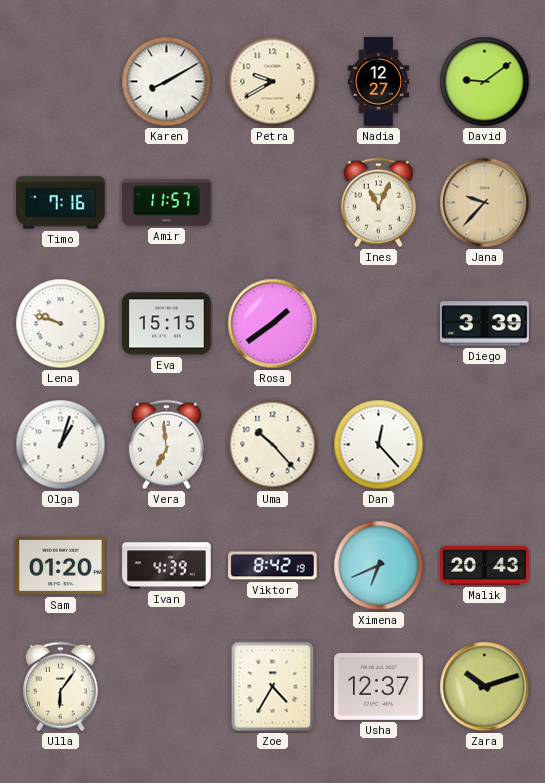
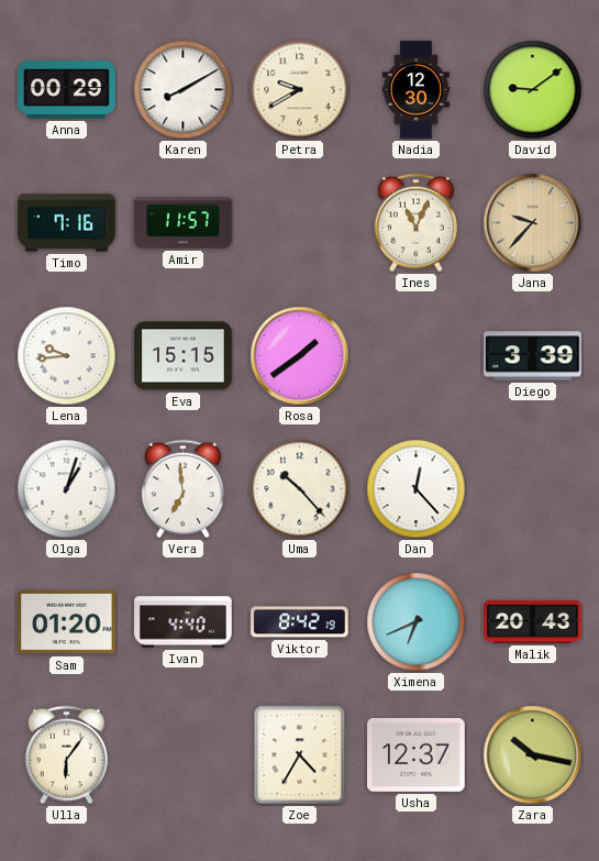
Anna: none -> 00:29
Nadia: 12:27 -> 12:30
Lena: 9:48 -> 9:44
Ivan: 4:39 -> 4:40
Zara: 10:12 -> 10:17
